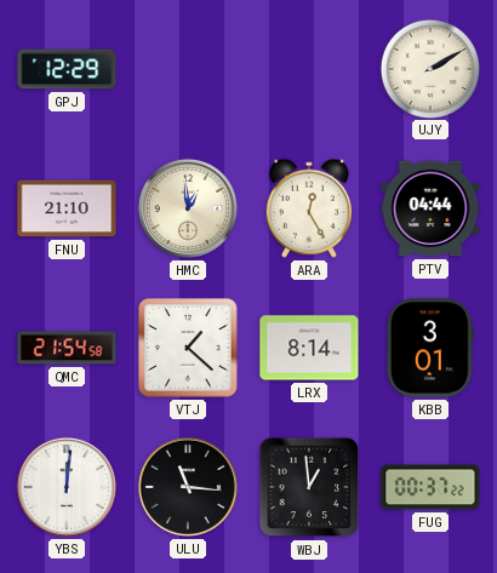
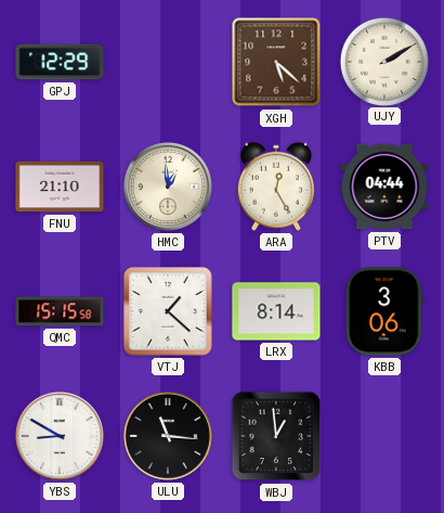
XGH: none -> 5:22
QMC: 21:54 -> 15:15
KBB: 3:01 -> 3:06
YBS: 12:01 -> 8:50
FUG: 00:37 -> none
